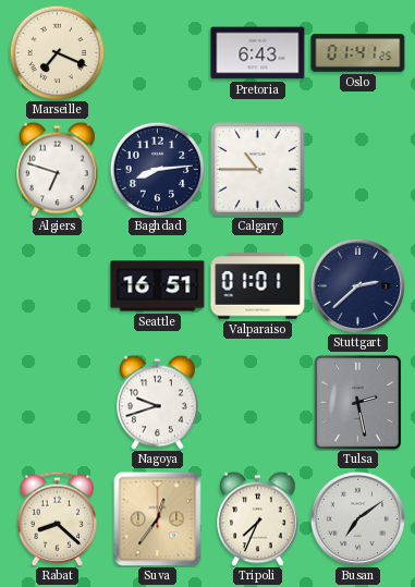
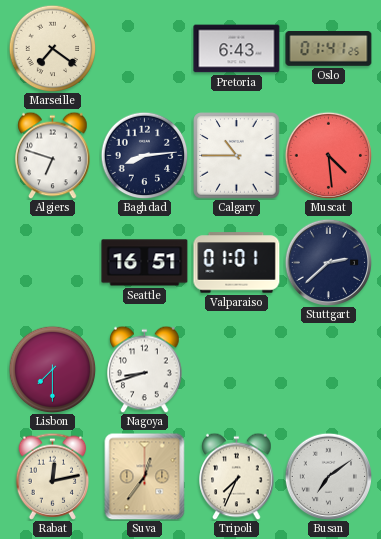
Marseille: 7:19 -> 7:21
Muscat: none -> 4:29
Lisbon: none -> 7:30
Nagoya: 9:42 -> 8:42
Tulsa: 2:28 -> none
Rabat: 8:22 -> 12:13
